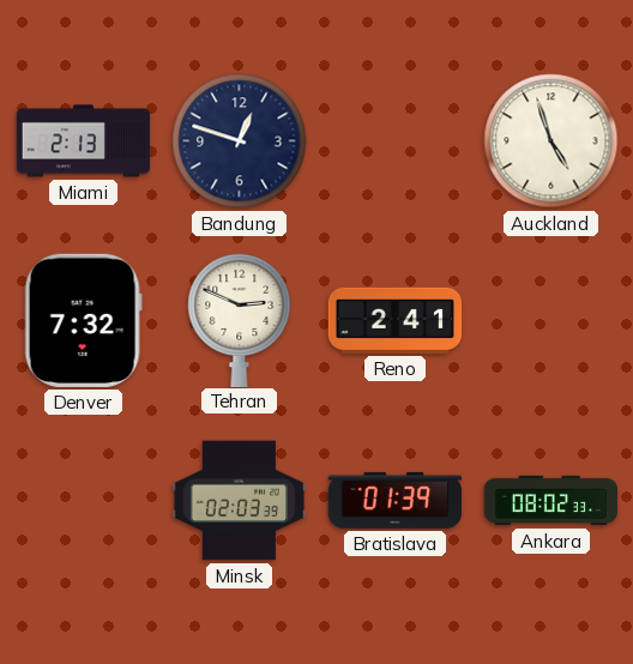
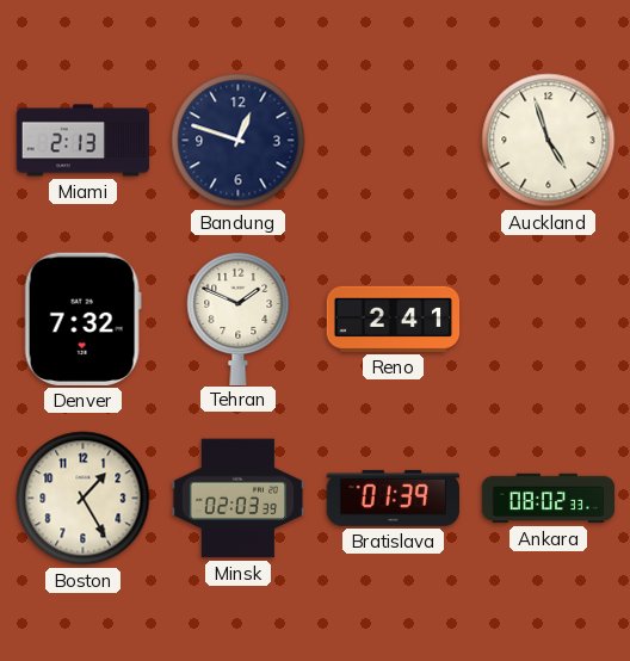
Tehran: 2:49 -> 1:49
Boston: none -> 1:25
